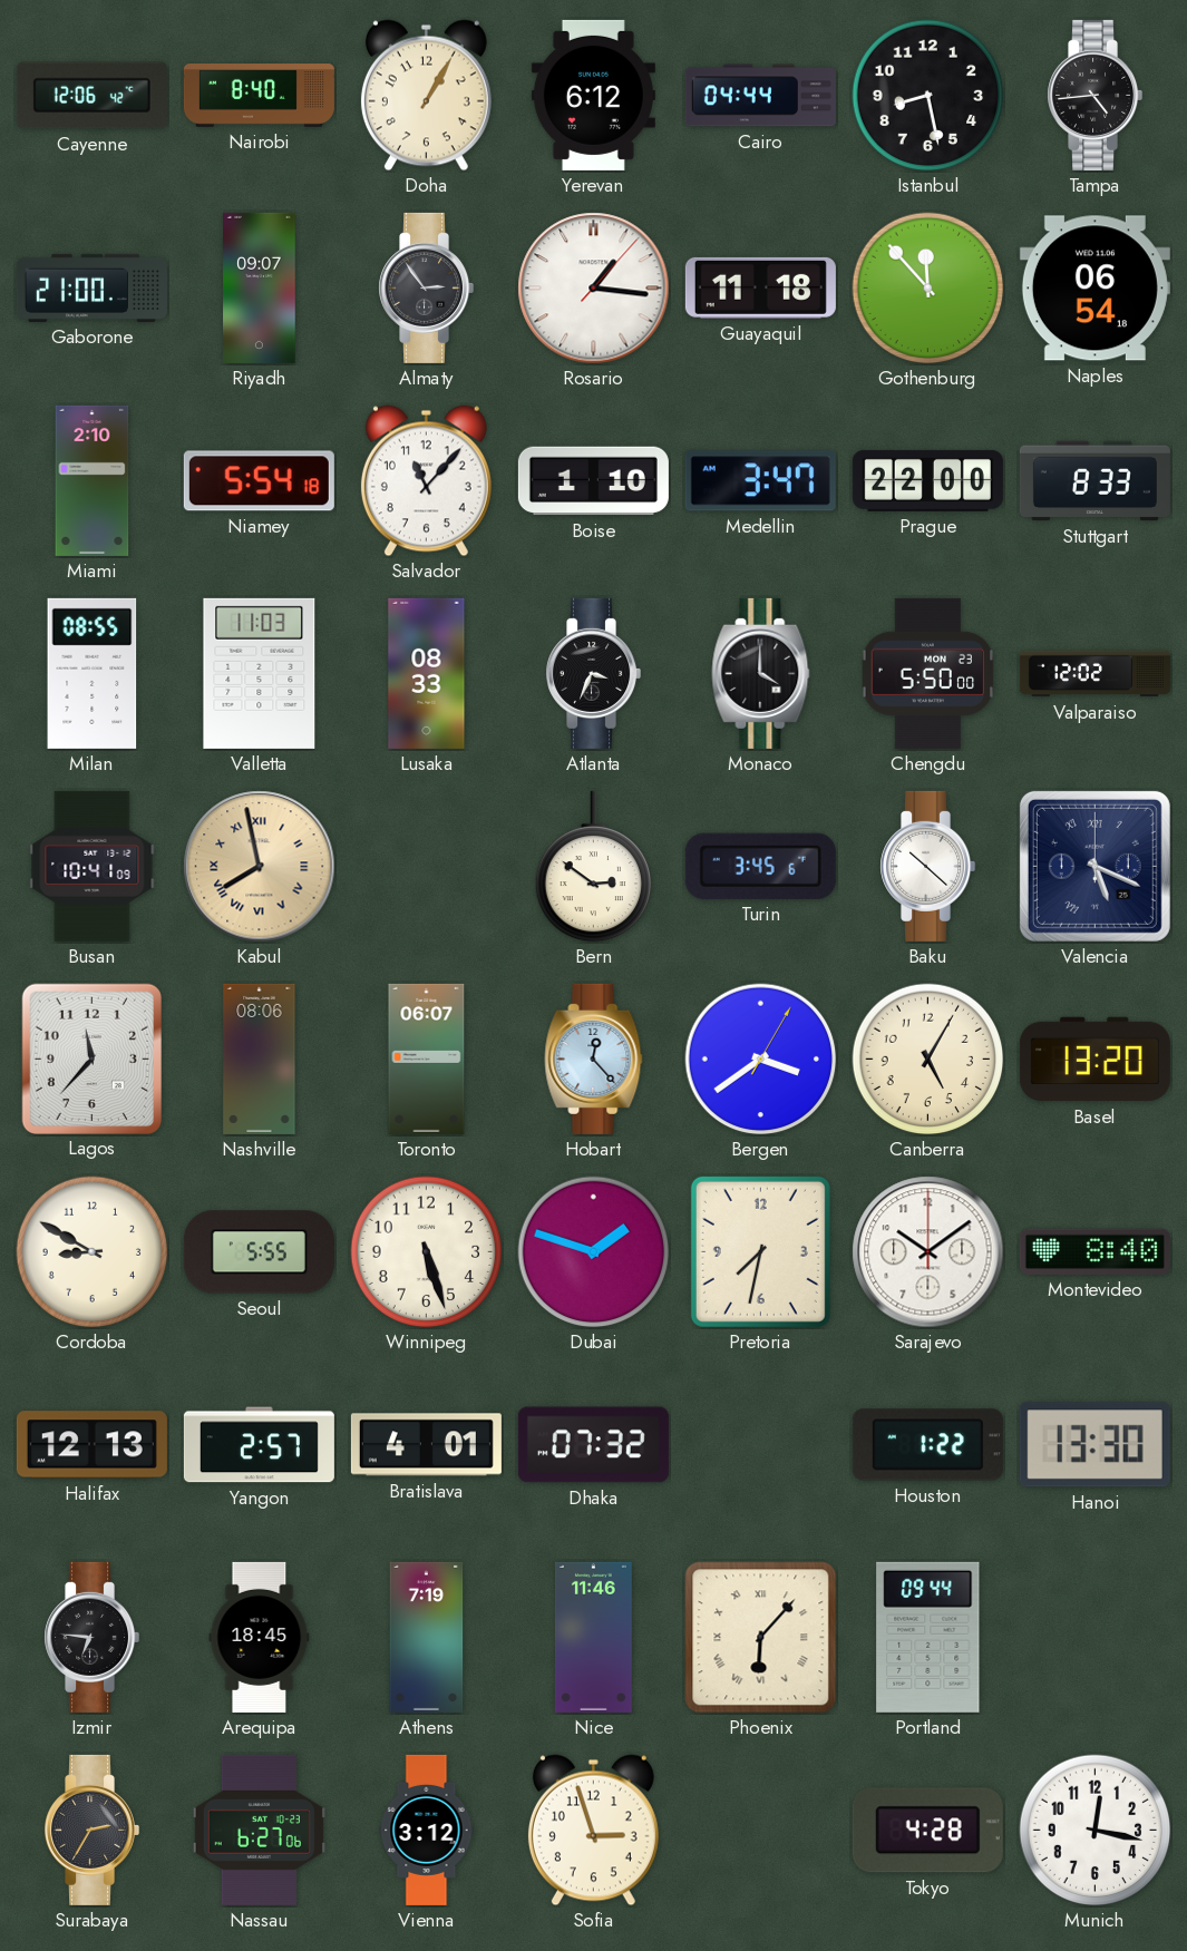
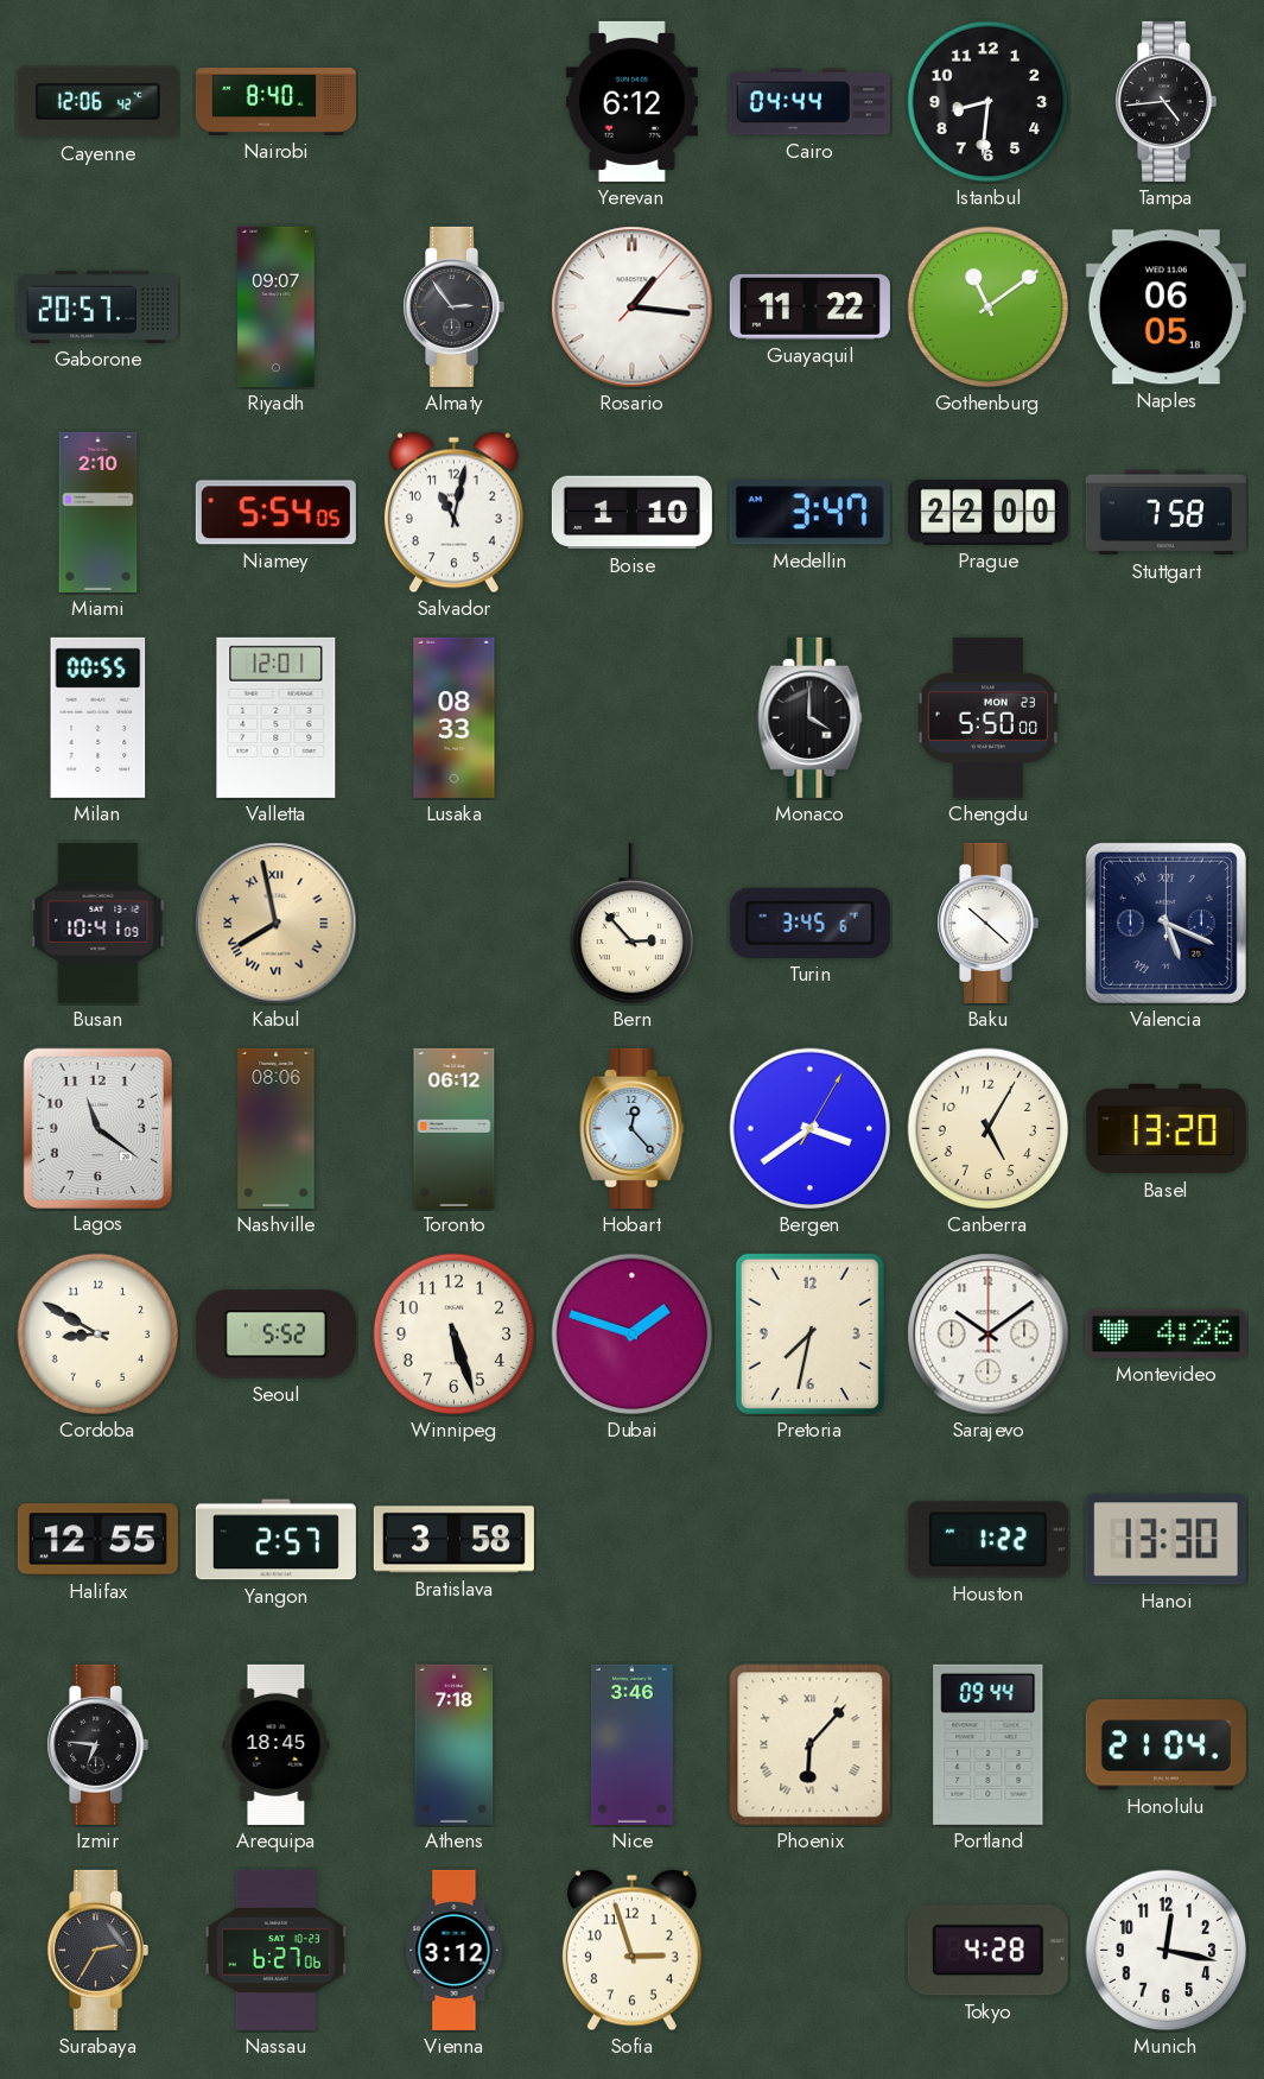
Doha: 1:05 -> none
Istanbul: 8:28 -> 8:31
Gaborone: 21:00 -> 20:57
Guayaquil: 11:18 -> 11:22
Gothenburg: 11:53 -> 11:09
Naples: 06:54 -> 06:05
Niamey: 5:54:18 -> 5:54:05
Salvador: 11:07 -> 11:02
Stuttgart: 8:33 -> 7:58
Milan: 08:55 -> 00:55
Valletta: 11:03 -> 12:01
Atlanta: 3:34 -> none
Valparaiso: 12:02 -> none
Bern: 2:51 -> 2:53
Lagos: 11:37 -> 11:21
Toronto: 06:07 -> 06:12
Seoul: 5:55 -> 5:52
Montevideo: 8:40 -> 4:26
Halifax: 12:13 -> 12:55
Bratislava: 4:01 -> 3:58
Dhaka: 07:32 -> none
Athens: 7:19 -> 7:18
Nice: 11:46 -> 3:46
Honolulu: none -> 21:04
